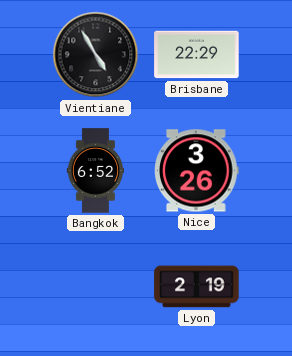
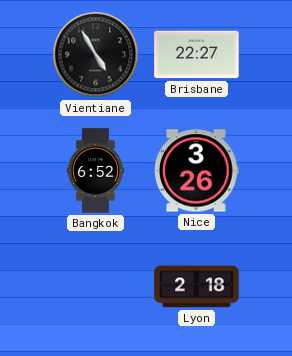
Brisbane: 22:29 -> 22:27
Lyon: 2:19 -> 2:18
